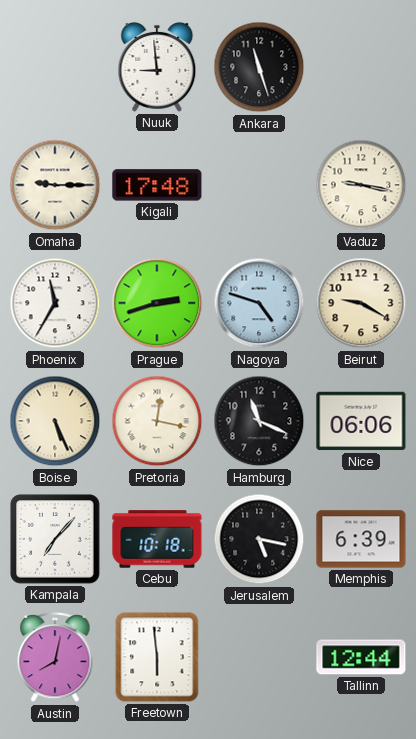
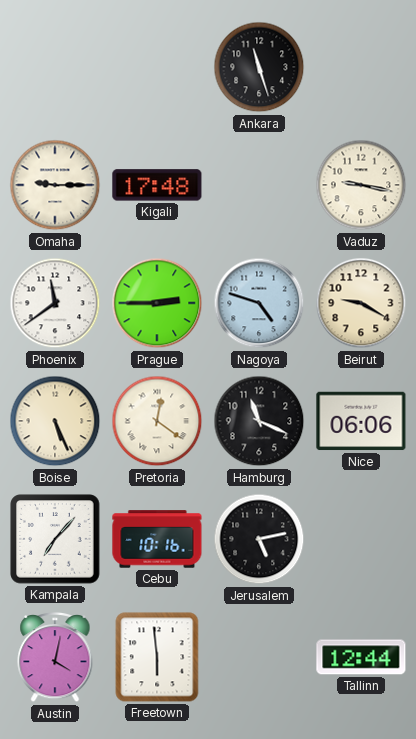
Nuuk: 8:59 -> none
Phoenix: 11:35 -> 11:39
Prague: 2:42 -> 2:45
Pretoria: 12:17 -> 12:21
Cebu: 10:18 -> 10:16
Jerusalem: 5:17 -> 5:13
Memphis: 6:39 -> none
Austin: 8:02 -> 4:02
